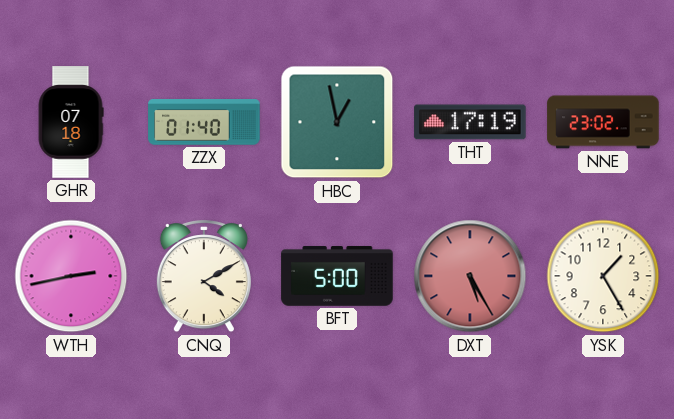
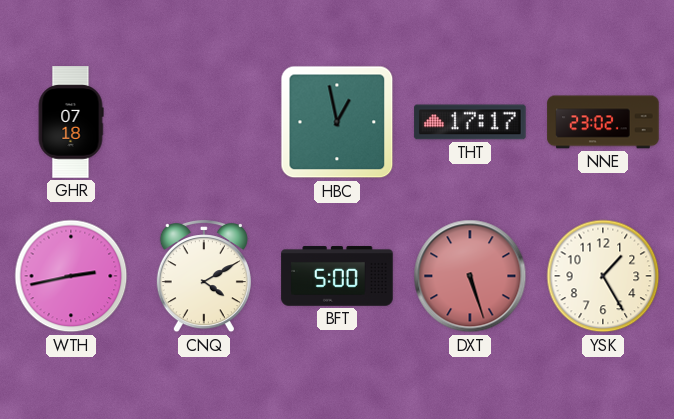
ZZX: 01:40 -> none
THT: 17:19 -> 17:17
DXT: 5:25 -> 5:27
